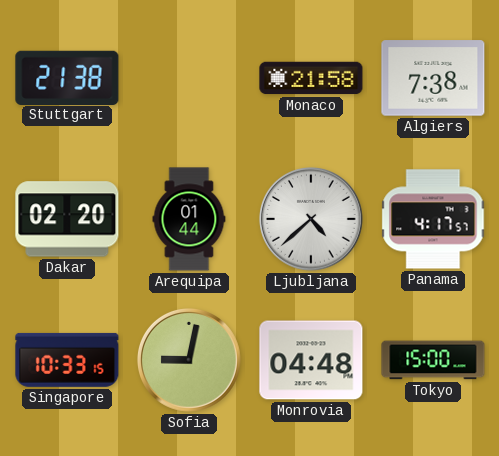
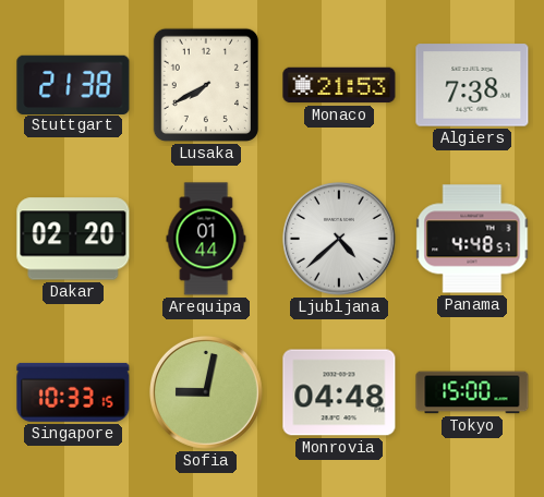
Lusaka: none -> 7:40
Monaco: 21:58 -> 21:53
Panama: 4:17 -> 4:48
